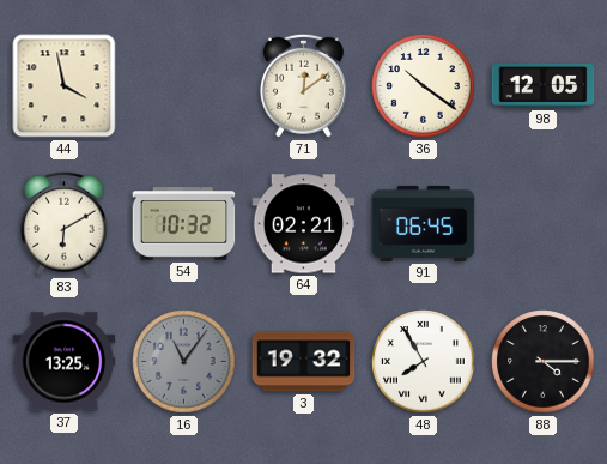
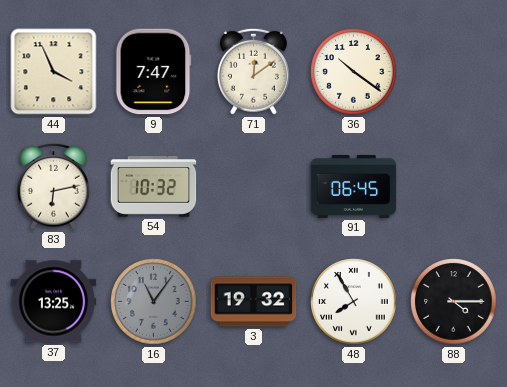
44: 3:58 -> 3:56
9: none -> 7:47
98: 12:05 -> none
83: 6:10 -> 6:13
64: 02:21 -> none
